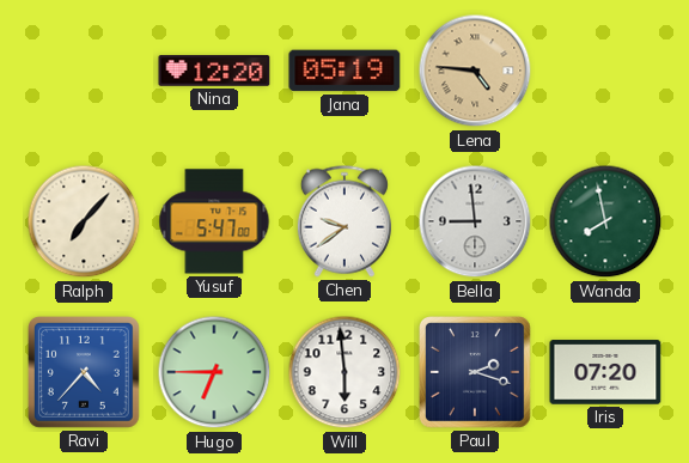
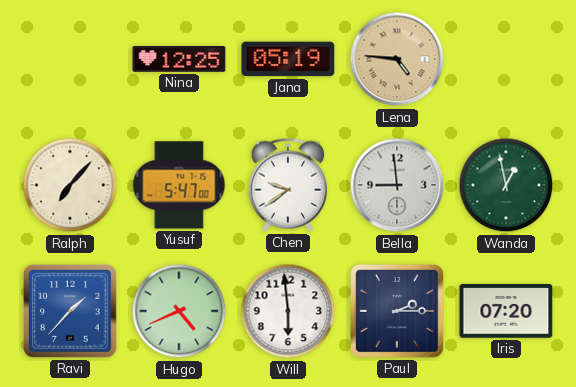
Nina: 12:20 -> 12:25
Wanda: 7:58 -> 12:58
Ravi: 4:37 -> 1:37
Hugo: 6:45 -> 4:41
Paul: 2:18 -> 2:15
